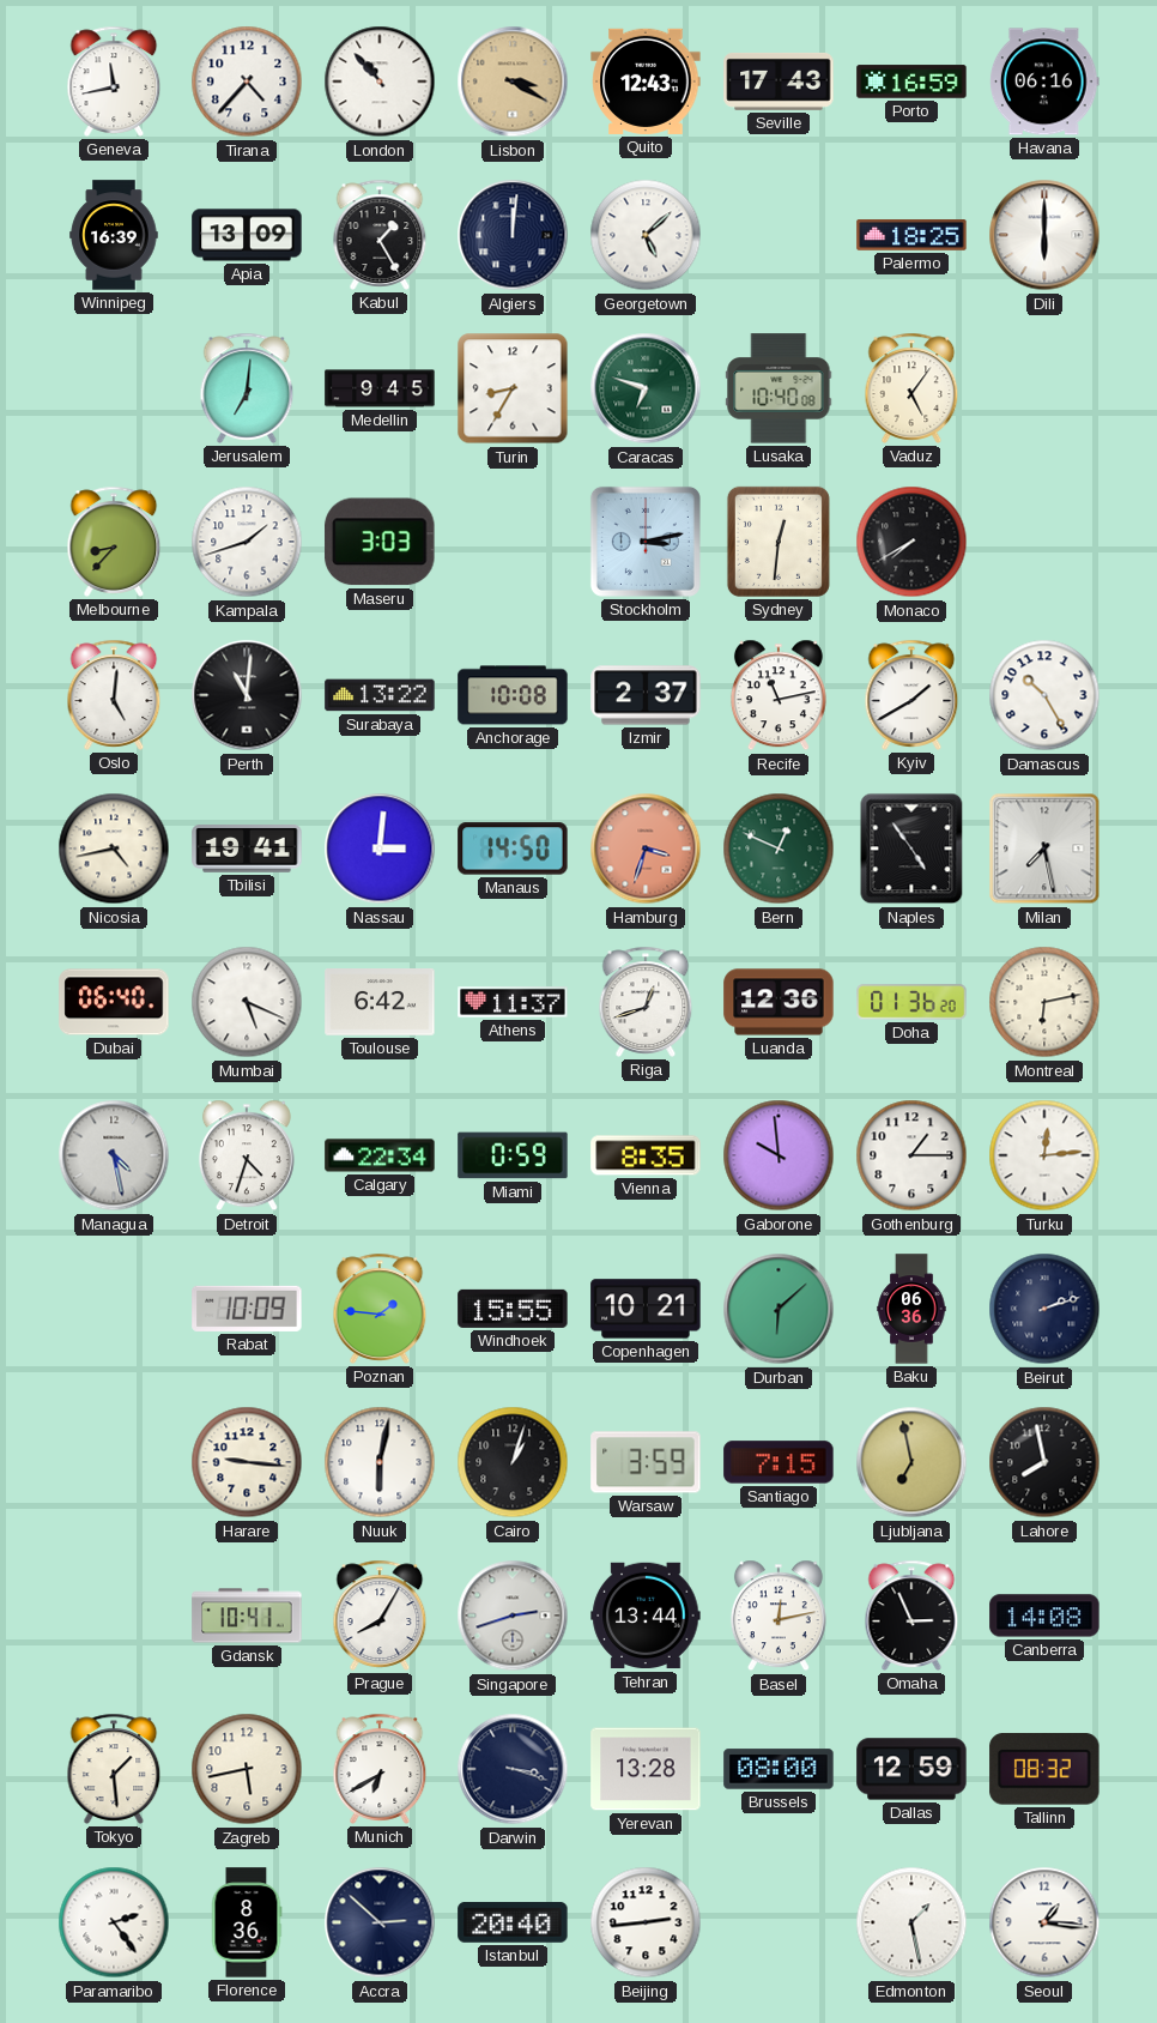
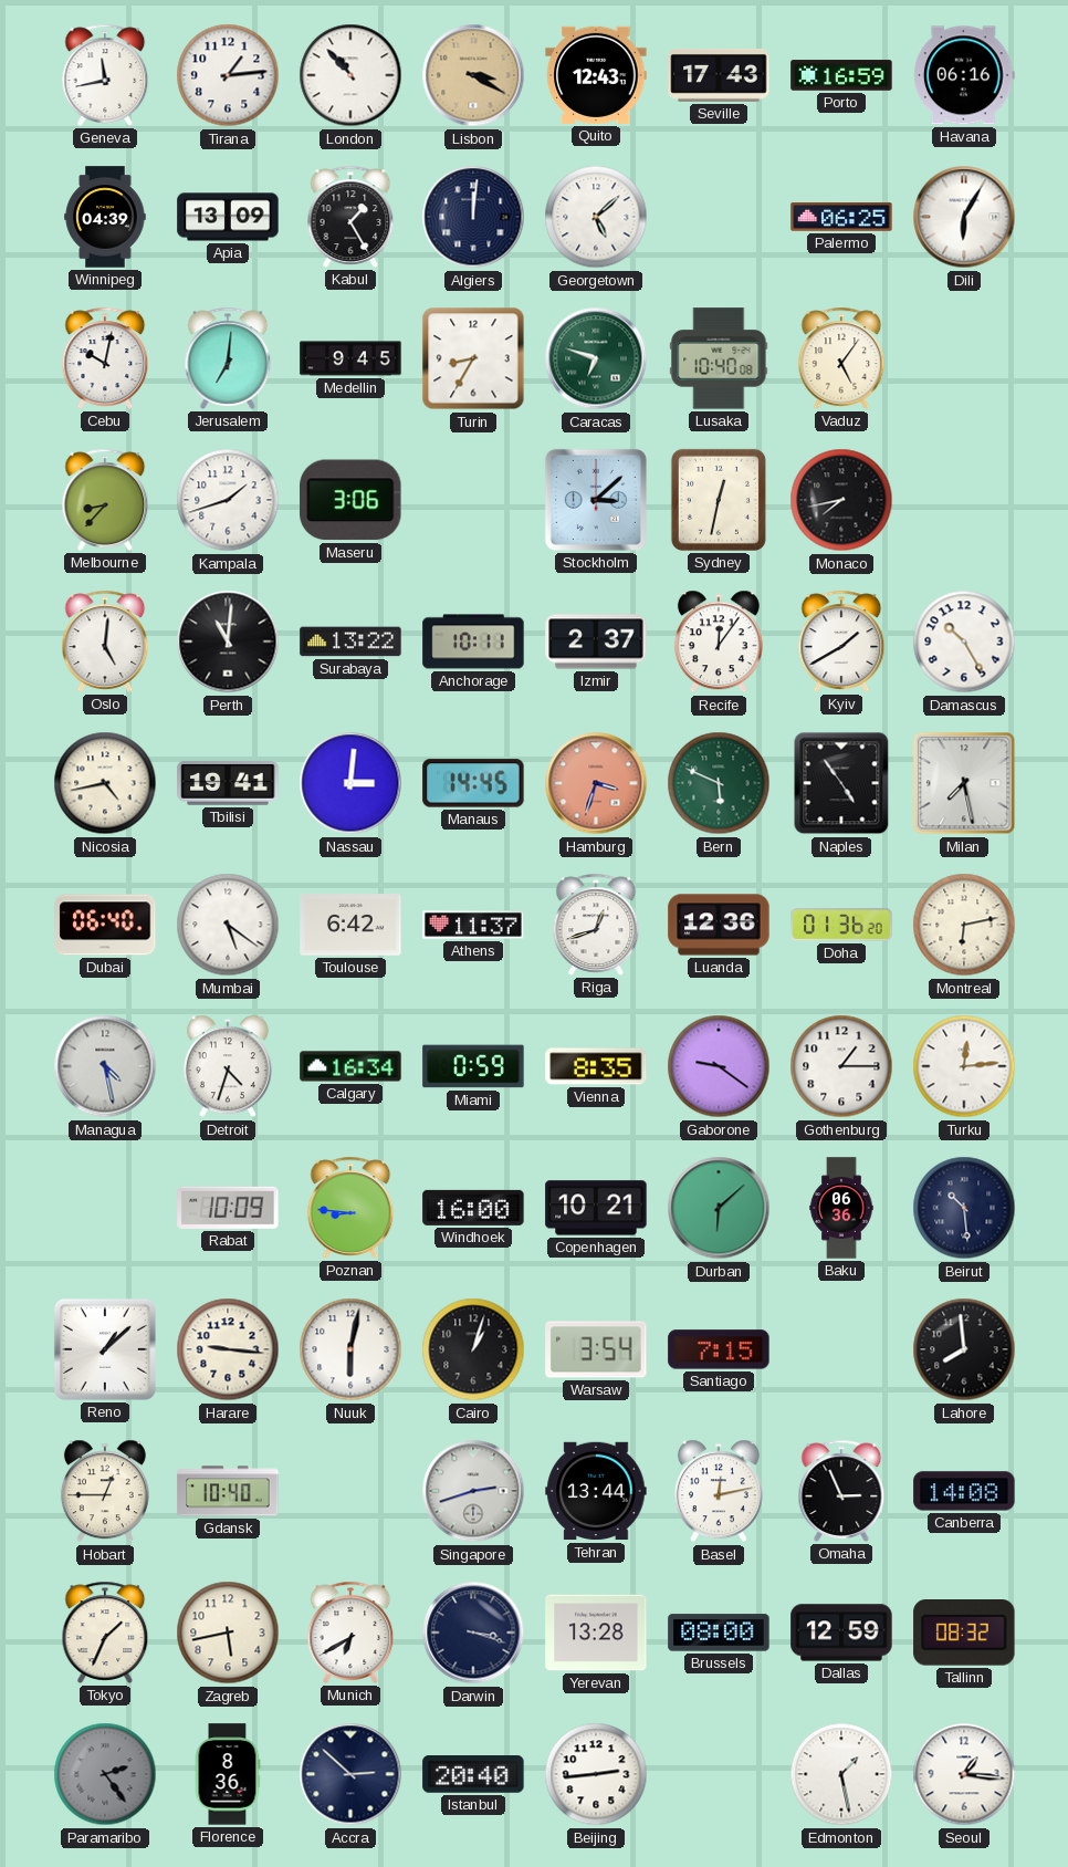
Tirana: 4:37 -> 1:14
Winnipeg: 16:39 -> 04:39
Palermo: 18:25 -> 06:25
Dili: 6:00 -> 6:05
Cebu: none -> 10:02
Maseru: 3:03 -> 3:06
Stockholm: 3:13 -> 3:08
Sydney: 12:31 -> 12:32
Monaco: 7:40 -> 7:43
Anchorage: 10:08 -> 10:11
Recife: 11:13 -> 12:06
Manaus: 14:50 -> 14:45
Bern: 12:49 -> 5:49
Mumbai: 5:19 -> 5:21
Calgary: 22:34 -> 16:34
Gaborone: 9:59 -> 9:21
Poznan: 1:46 -> 8:46
Windhoek: 15:55 -> 16:00
Beirut: 2:12 -> 10:29
Reno: none -> 1:08
Warsaw: 3:59 -> 3:54
Ljubljana: 6:58 -> none
Lahore: 7:58 -> 7:59
Hobart: none -> 12:45
Gdansk: 10:41 -> 10:40
Prague: 8:05 -> none
Tokyo: 1:29 -> 1:34
Paramaribo dial: white -> grey
